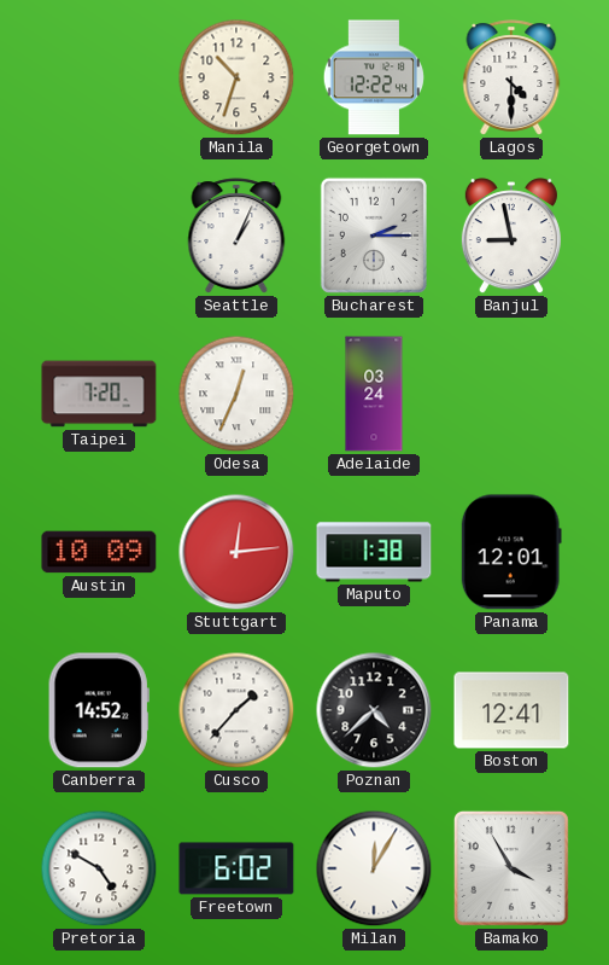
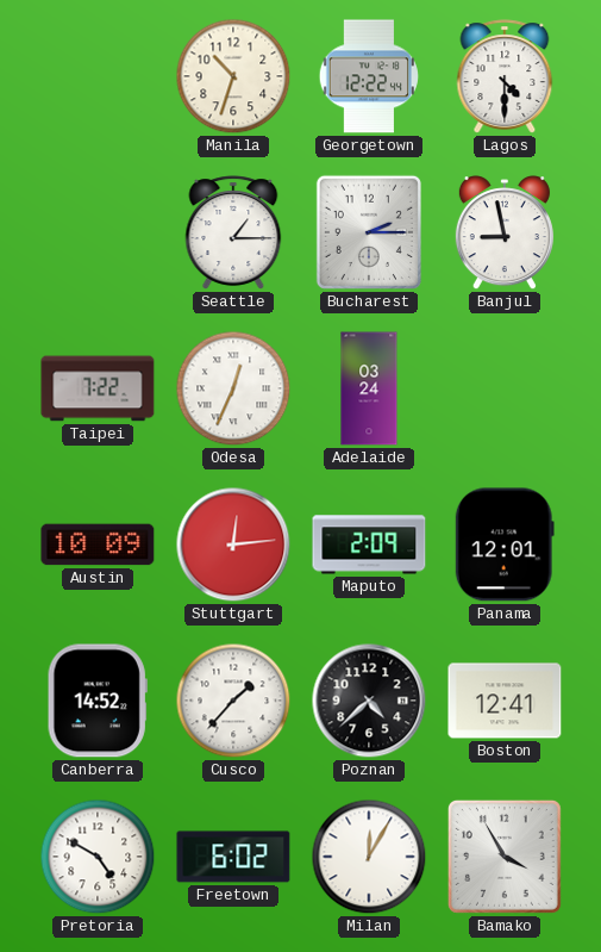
Seattle: 1:04 -> 1:15
Taipei: 7:20 -> 7:22
Maputo: 1:38 -> 2:09
